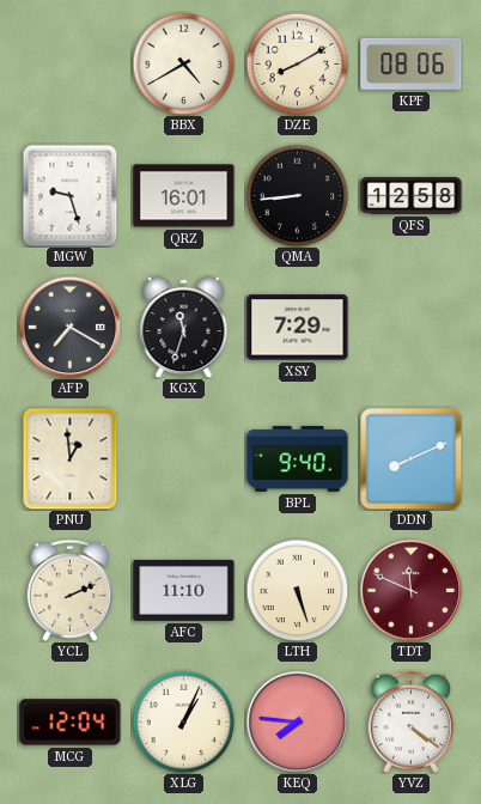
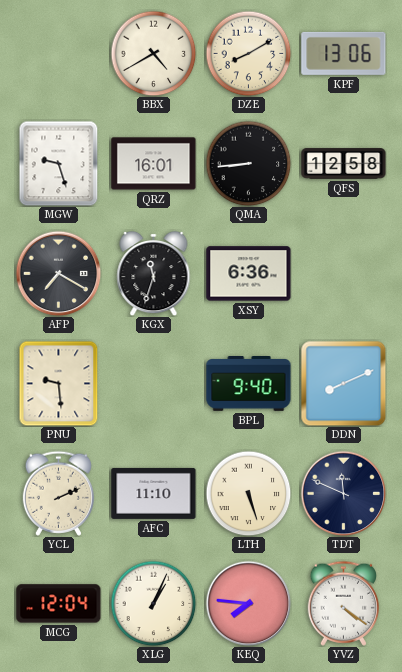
KPF: 08:06 -> 13:06
XSY: 7:29 -> 6:36
PNU: 12:59 -> 9:29
TDT dial: burgundy -> navy
